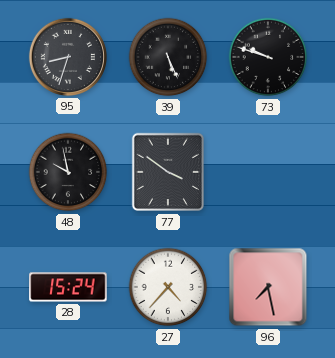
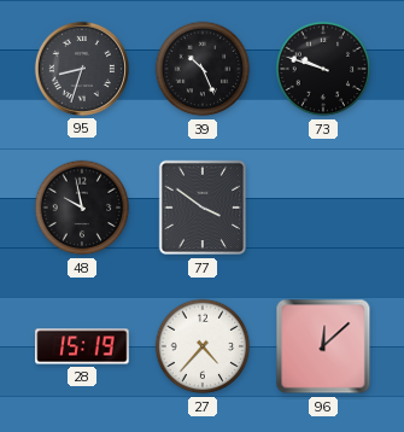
39: 5:26 -> 10:26
28: 15:24 -> 15:19
96: 7:28 -> 12:08
